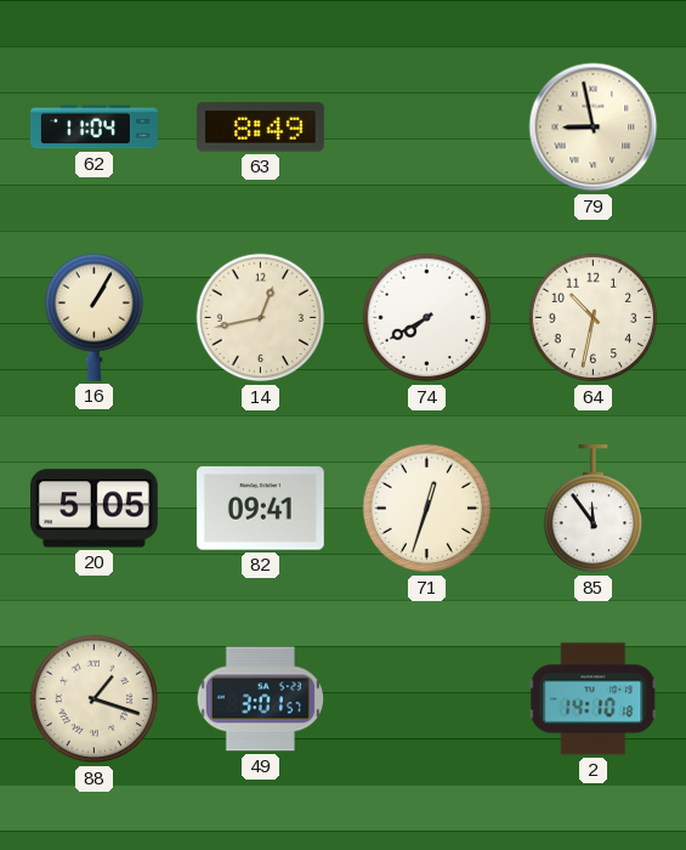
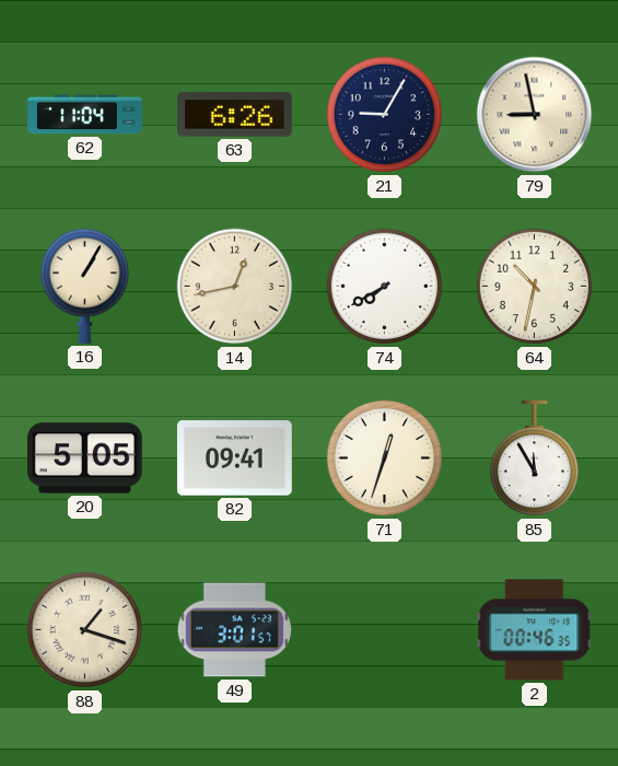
63: 8:49 -> 6:26
21: none -> 9:05
85: 11:54 -> 11:55
2: 14:10 -> 00:46
